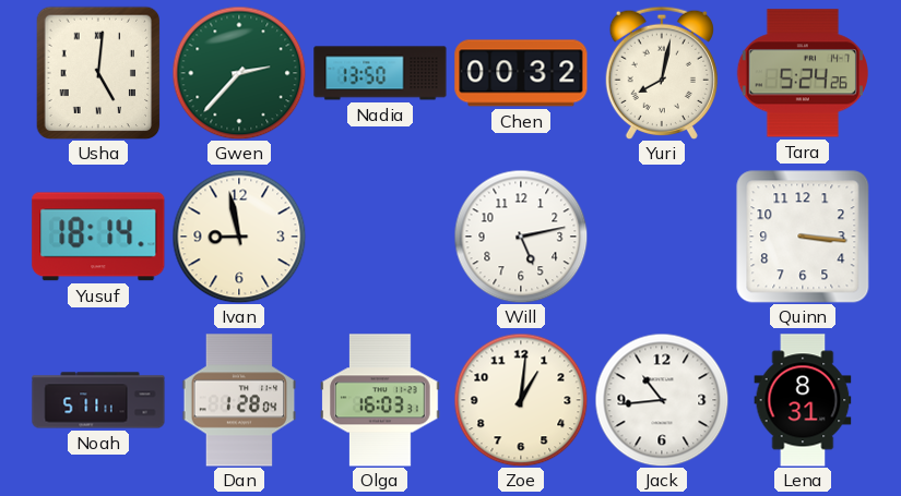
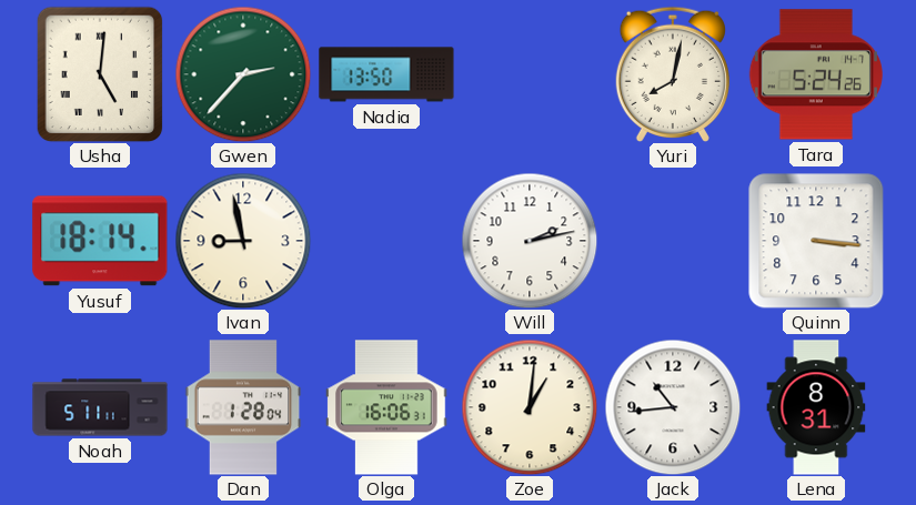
Chen: 00:32 -> none
Will: 5:13 -> 2:13
Olga: 16:03 -> 16:06
